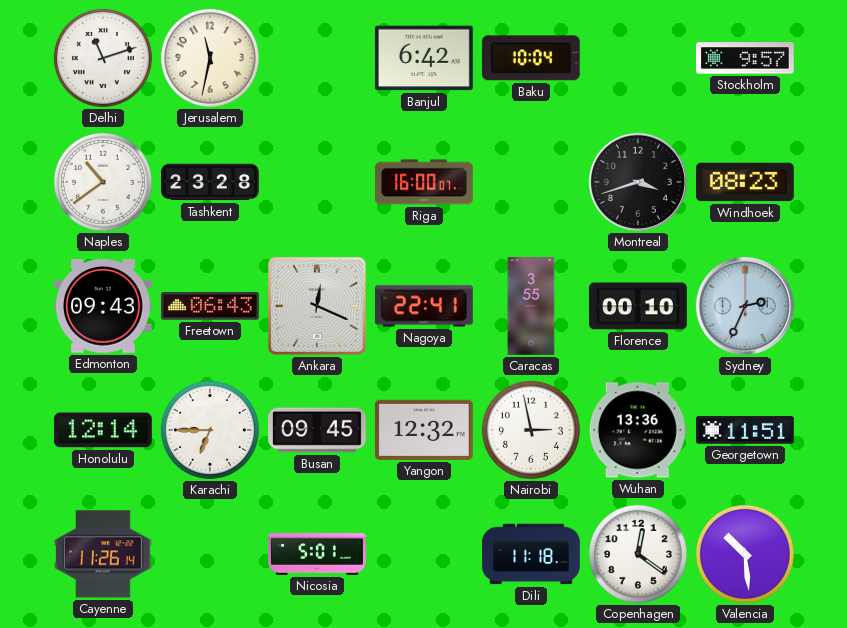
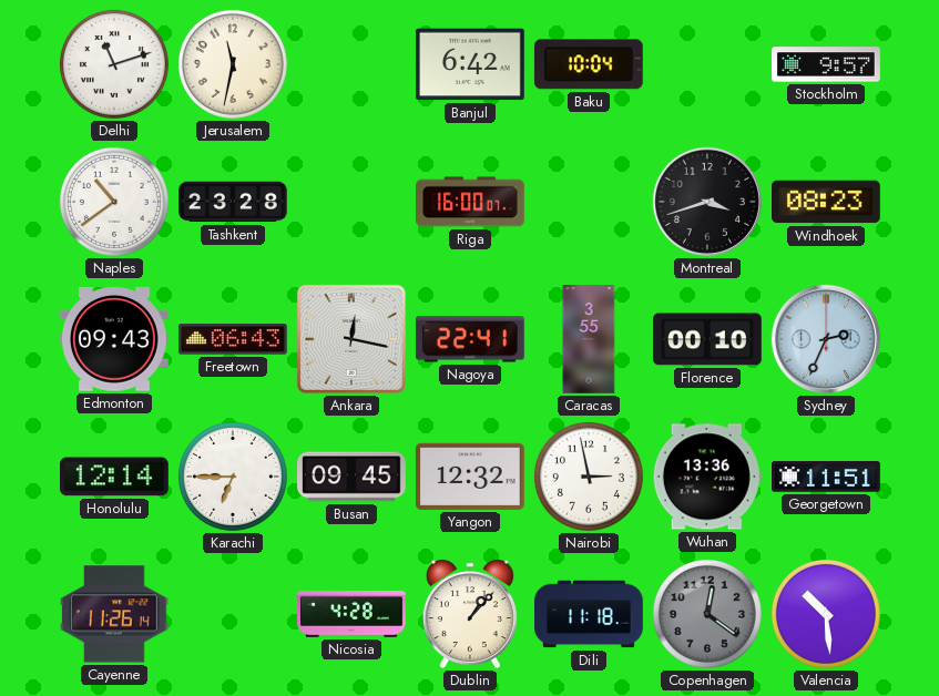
Ankara: 12:19 -> 12:17
Nicosia: 5:01 -> 4:28
Dublin: none -> 1:07
Copenhagen dial: white -> grey
